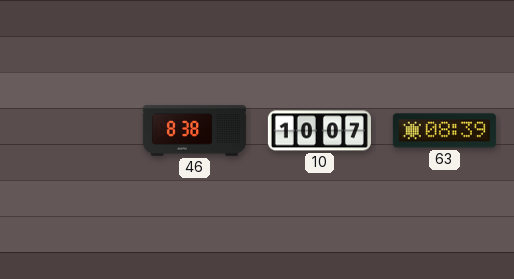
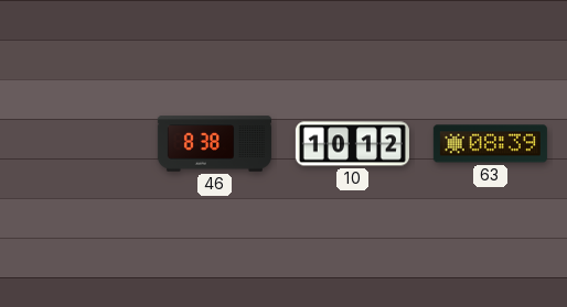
10: 10:07 -> 10:12
